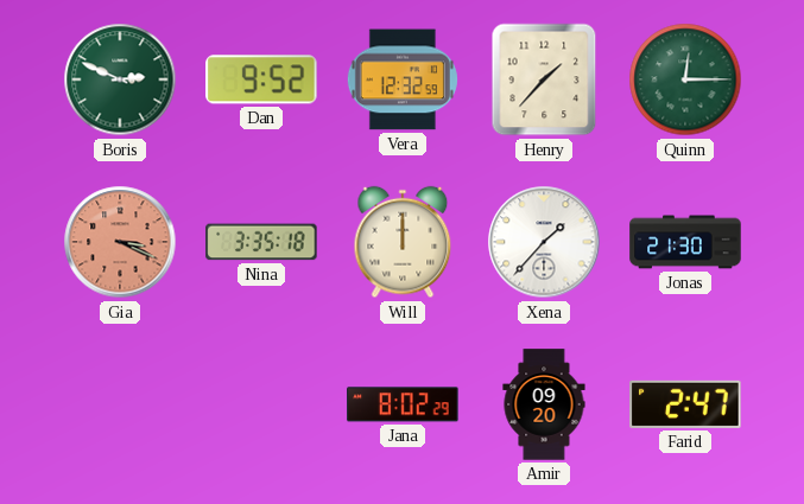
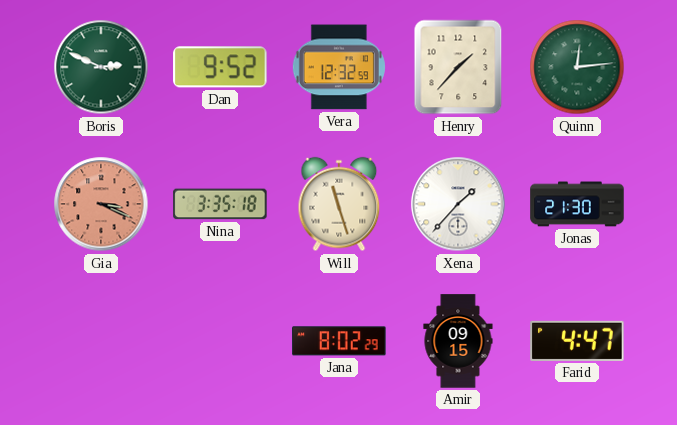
Quinn: 12:15 -> 12:14
Will: 12:00 -> 11:27
Amir: 09:20 -> 09:15
Farid: 2:47 -> 4:47
